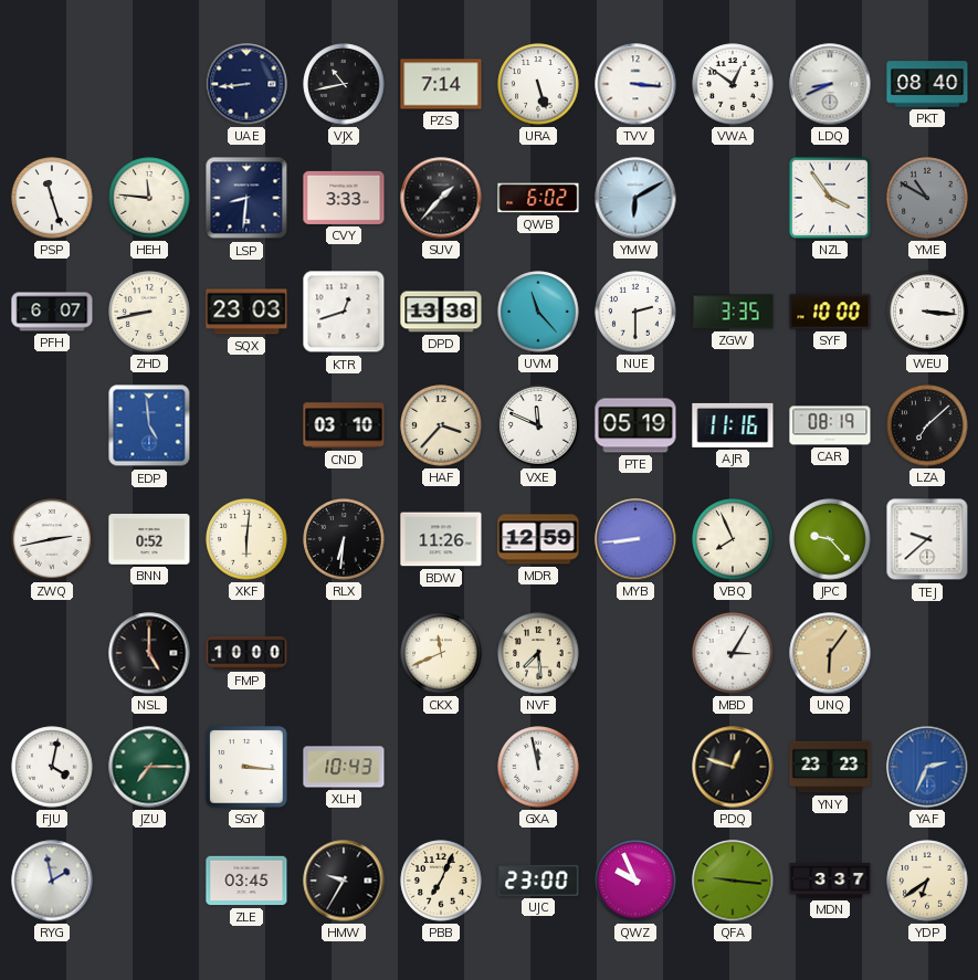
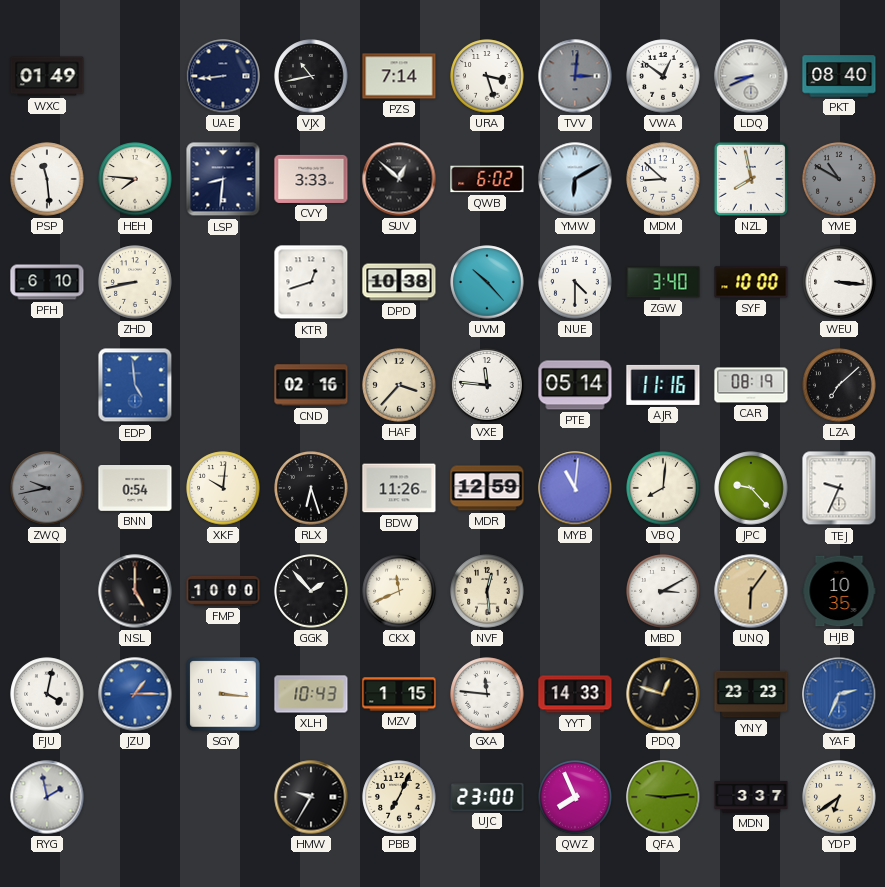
WXC: none -> 01:49
URA: 5:27 -> 3:27
TVV: 3:16 -> 3:01
TVV dial: white -> grey
PSP: 11:27 -> 11:29
HEH: 11:46 -> 7:46
SUV: 1:37 -> 12:52
MDM: none -> 8:52
NZL: 3:54 -> 7:58
PFH: 6:07 -> 6:10
SQX: 23:03 -> none
DPD: 13:38 -> 10:38
UVM: 11:23 -> 10:23
NUE: 2:30 -> 4:30
ZGW: 3:35 -> 3:40
CND: 03:10 -> 02:16
VXE: 11:49 -> 11:46
PTE: 05:19 -> 05:14
ZWQ: 2:43 -> 9:43
ZWQ dial: white -> grey
BNN: 0:52 -> 0:54
XKF: 6:01 -> 10:01
RLX: 6:31 -> 6:27
MYB: 8:44 -> 11:01
VBQ: 7:56 -> 8:01
TEJ: 9:38 -> 9:34
GGK: none -> 1:53
NVF: 7:29 -> 12:29
MBD: 3:05 -> 3:10
HJB: none -> 10:35
JZU: 7:15 -> 1:15
JZU dial: green -> blue
MZV: none -> 1:15
GXA: 11:58 -> 11:46
YYT: none -> 14:33
ZLE: 03:45 -> none
QWZ: 9:56 -> 7:56
QFA: 9:16 -> 9:14
